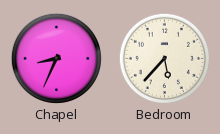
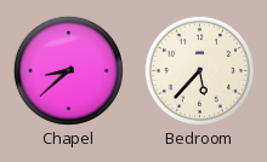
Chapel: 8:34 -> 8:38
